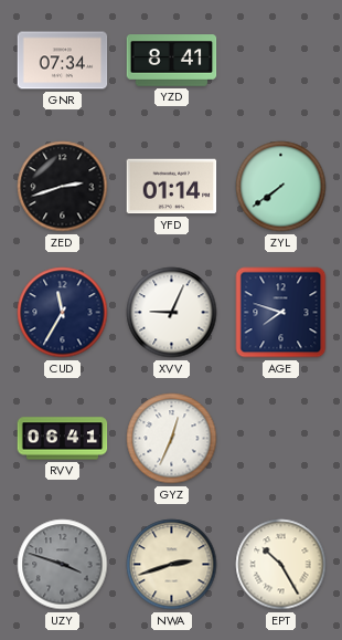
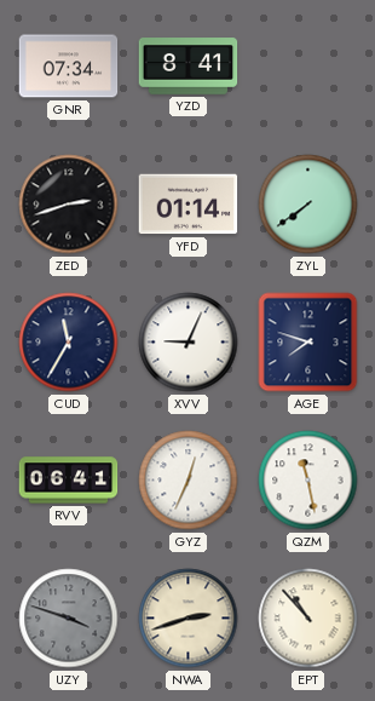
QZM: none -> 11:28
EPT: 10:25 -> 10:53
